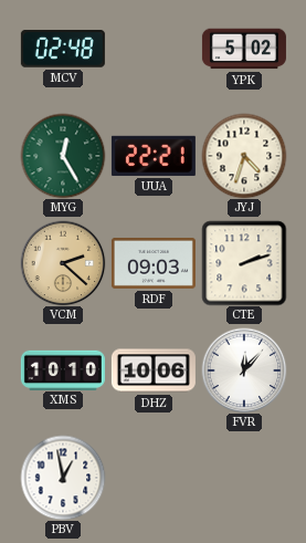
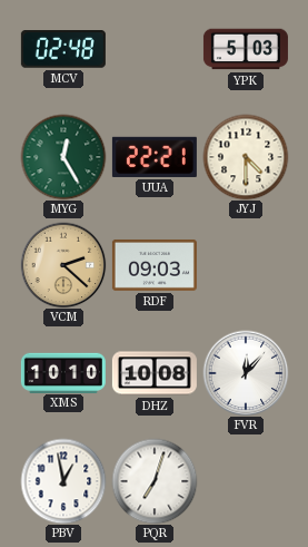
YPK: 5:02 -> 5:03
JYJ: 4:33 -> 4:30
CTE: 2:12 -> none
DHZ: 10:06 -> 10:08
PQR: none -> 7:03
